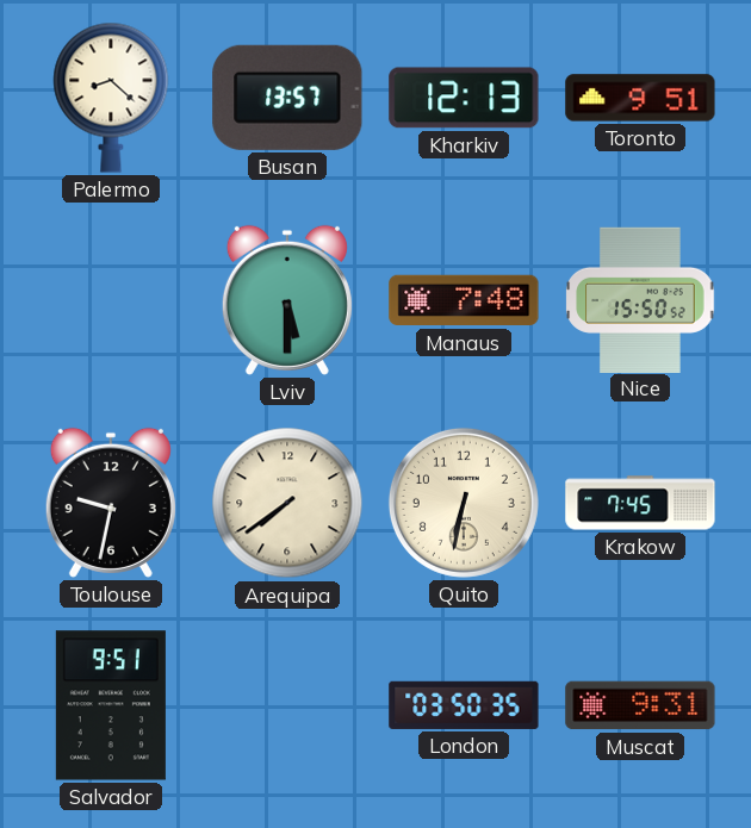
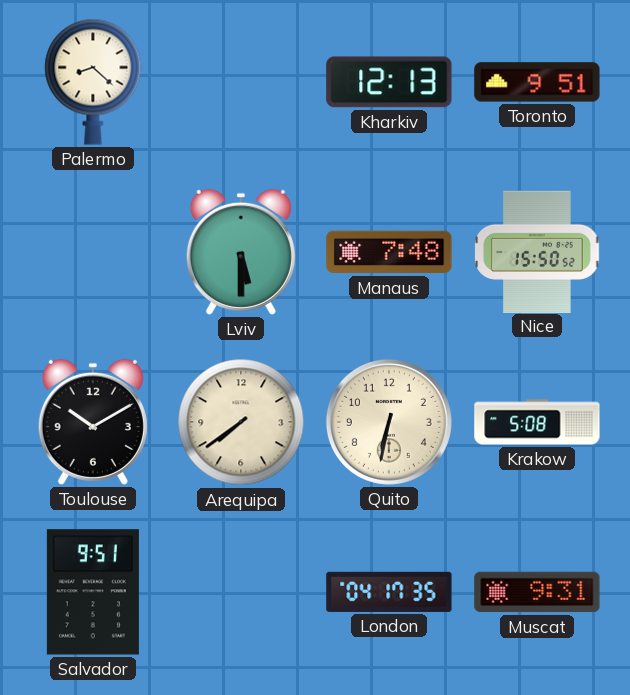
Busan: 13:57 -> none
Toulouse: 9:32 -> 10:10
Krakow: 7:45 -> 5:08
London: 03:50 -> 04:17
